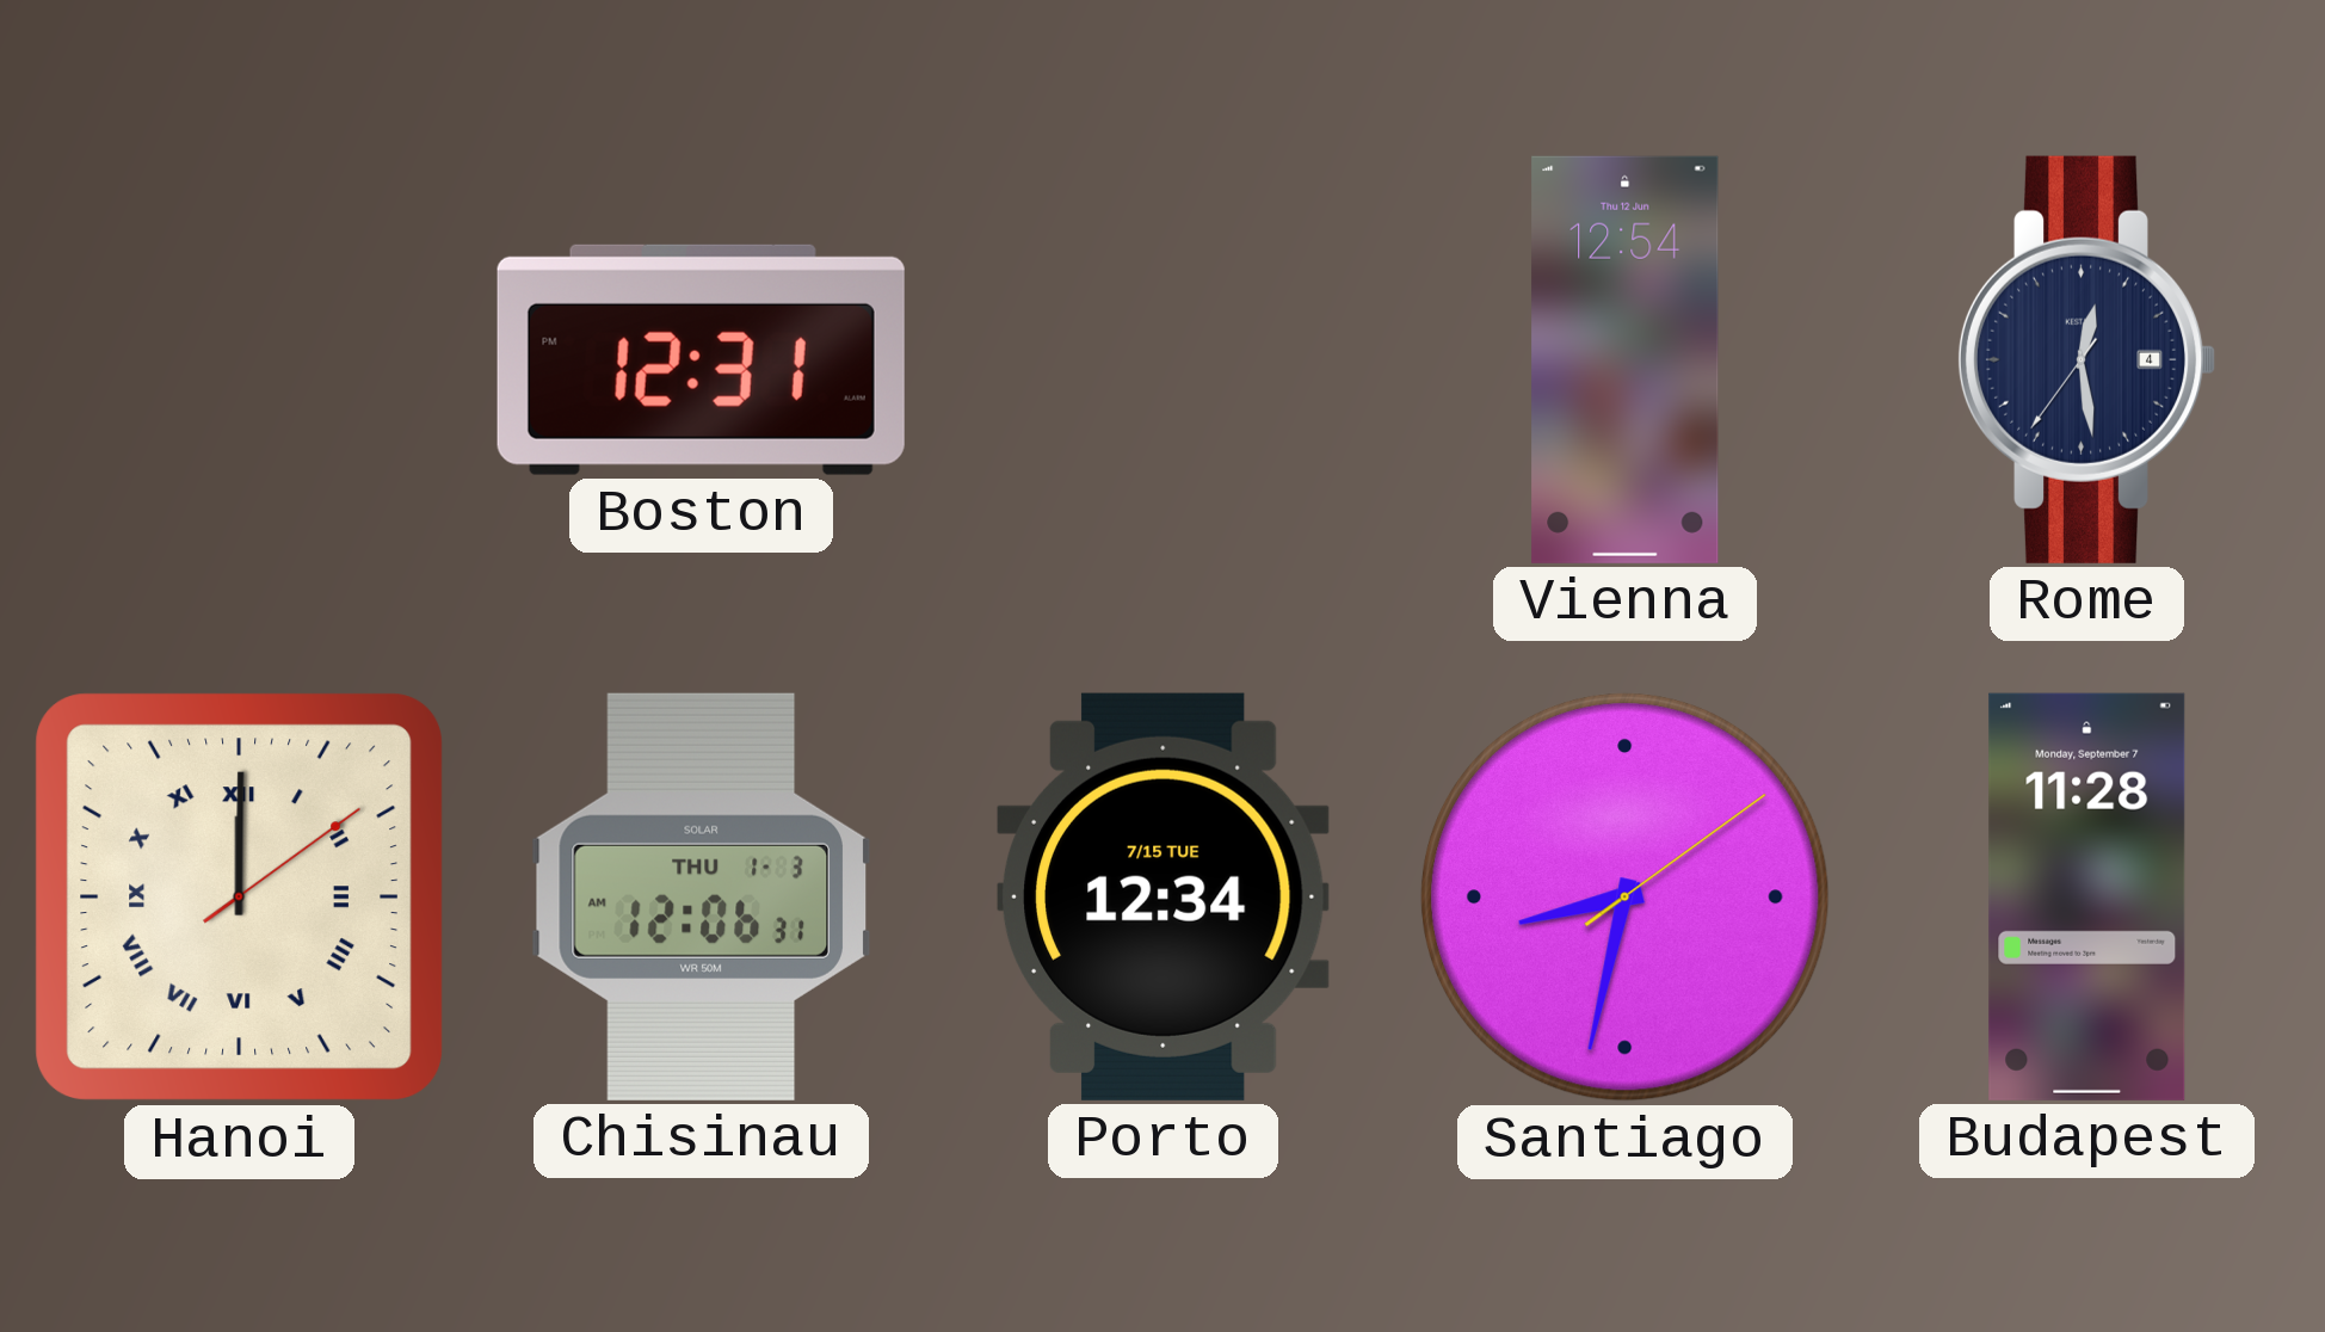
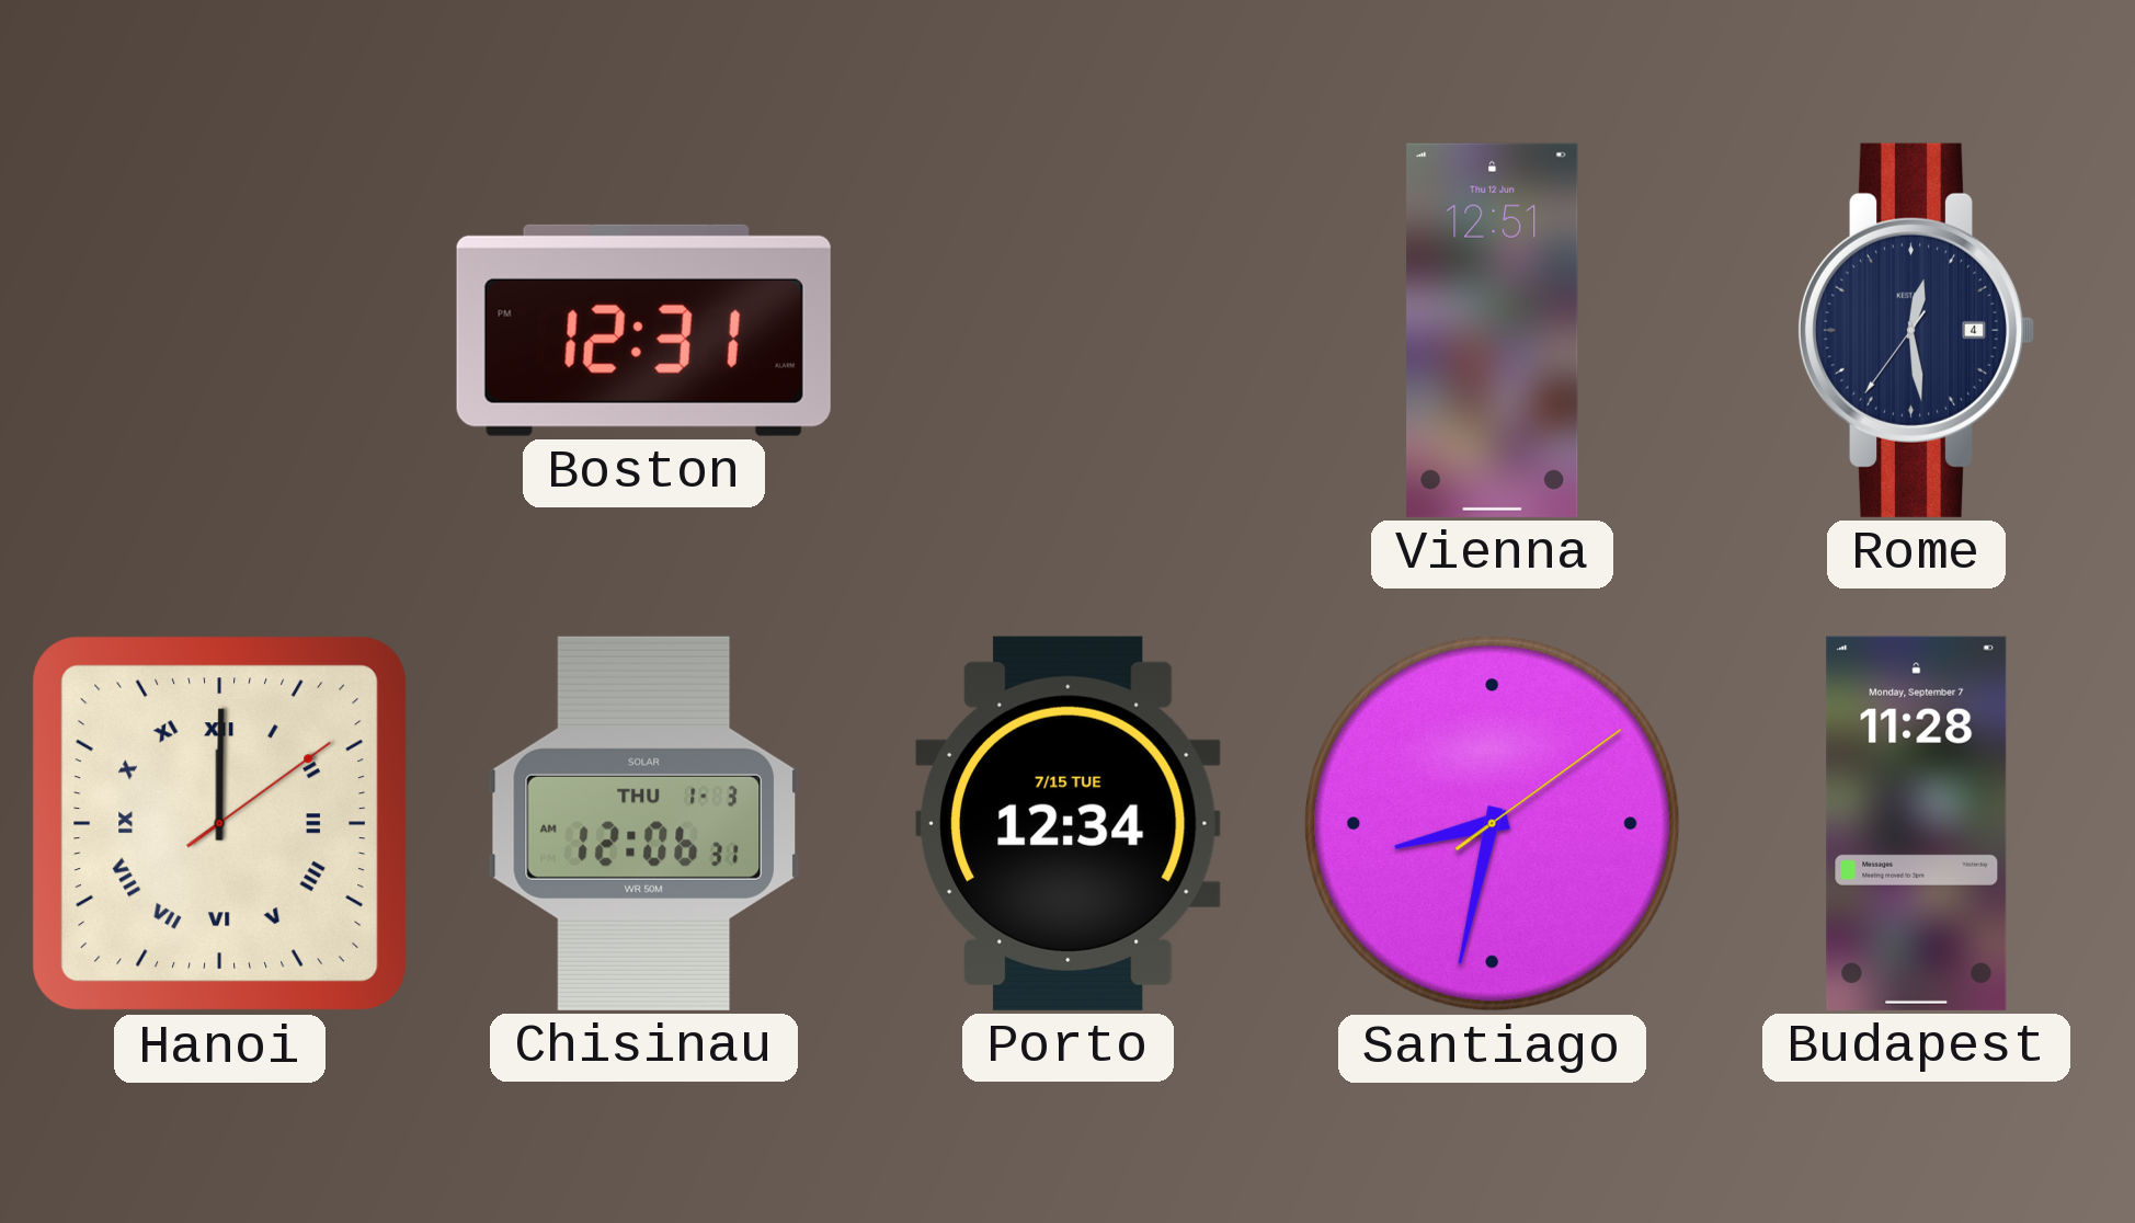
Vienna: 12:54 -> 12:51
